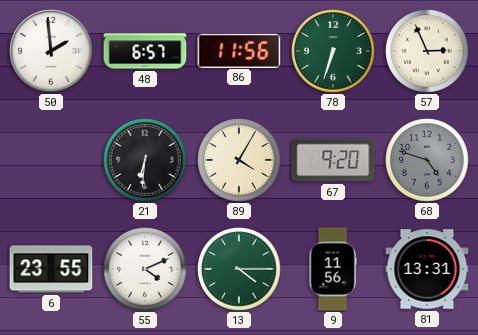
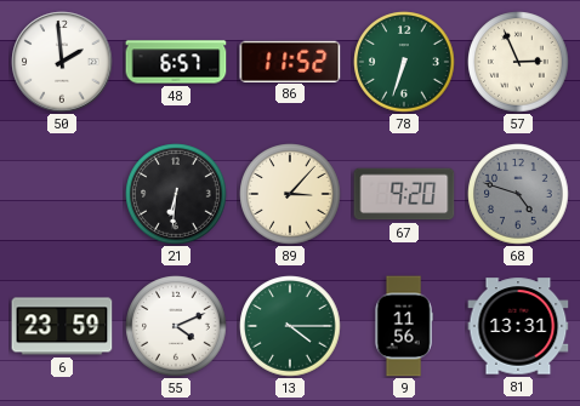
86: 11:56 -> 11:52
89: 4:05 -> 3:07
6: 23:55 -> 23:59
